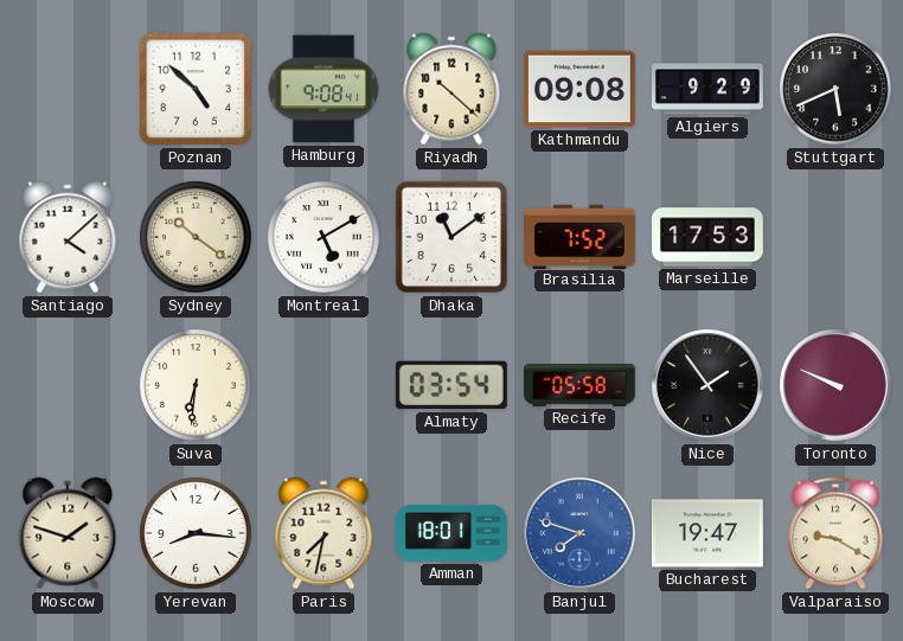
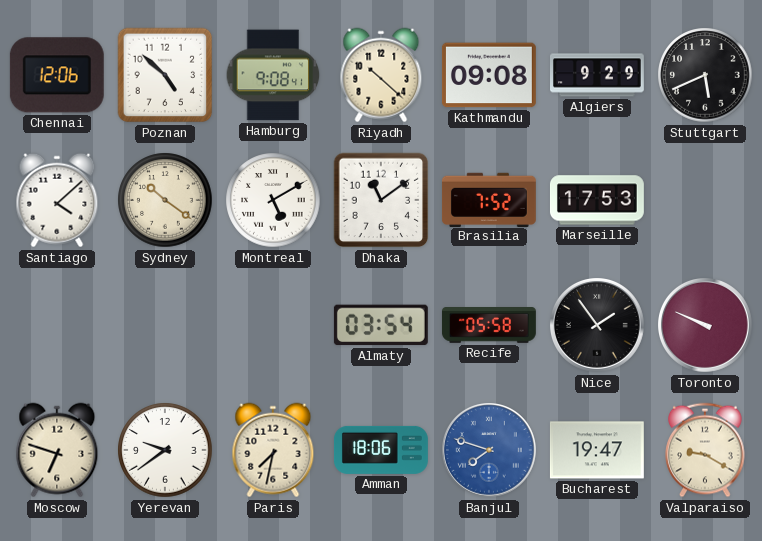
Chennai: none -> 12:06
Suva: 6:31 -> none
Moscow: 1:48 -> 6:48
Yerevan: 8:16 -> 9:39
Amman: 18:01 -> 18:06
